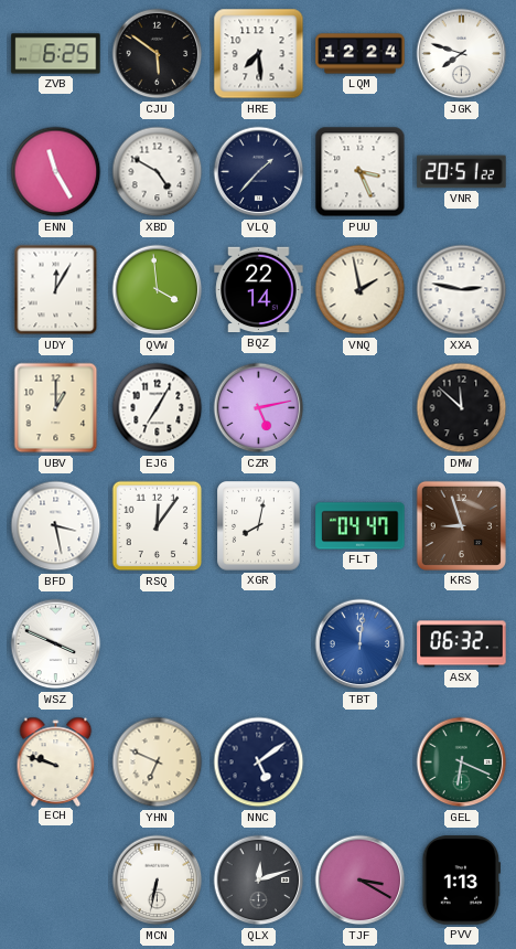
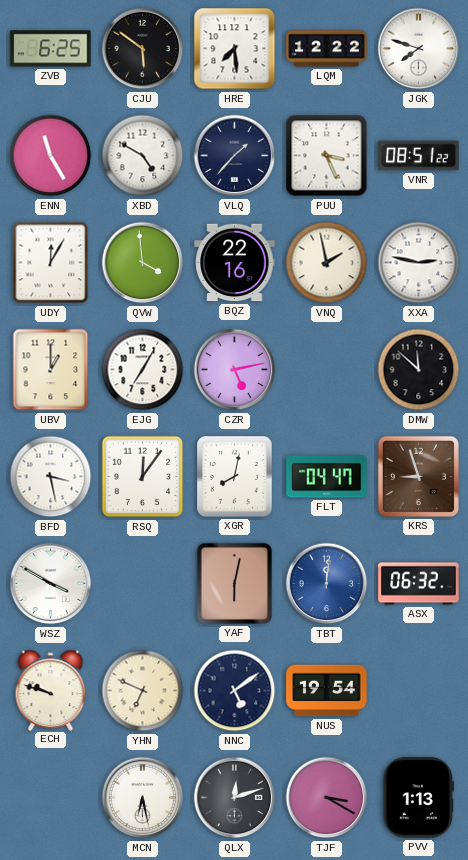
LQM: 12:24 -> 12:22
VNR: 20:51 -> 08:51
BQZ: 22:14 -> 22:16
WSZ: 3:49 -> 3:50
YAF: none -> 6:02
NUS: none -> 19:54
GEL: 6:19 -> none
MCN: 6:32 -> 6:28
